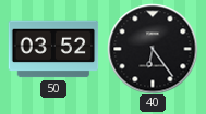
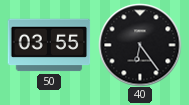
50: 03:52 -> 03:55
